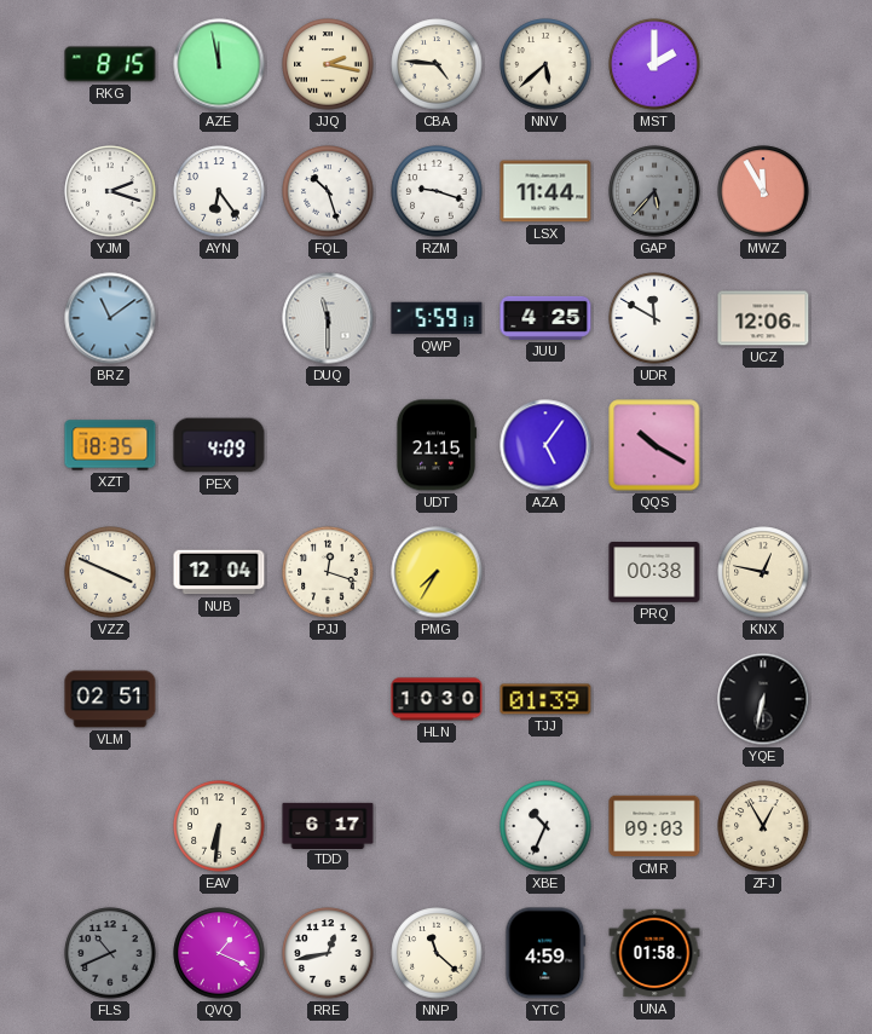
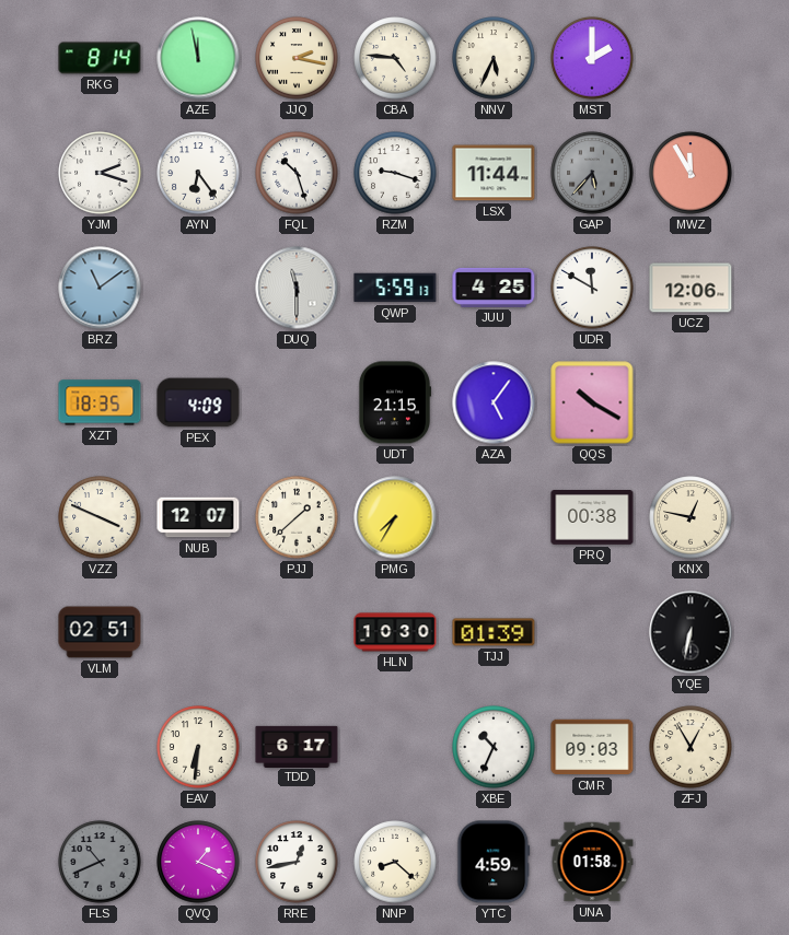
RKG: 8:15 -> 8:14
NNV: 5:38 -> 5:34
NUB: 12:04 -> 12:07
PJJ: 12:18 -> 1:38
NNP: 11:22 -> 8:22
